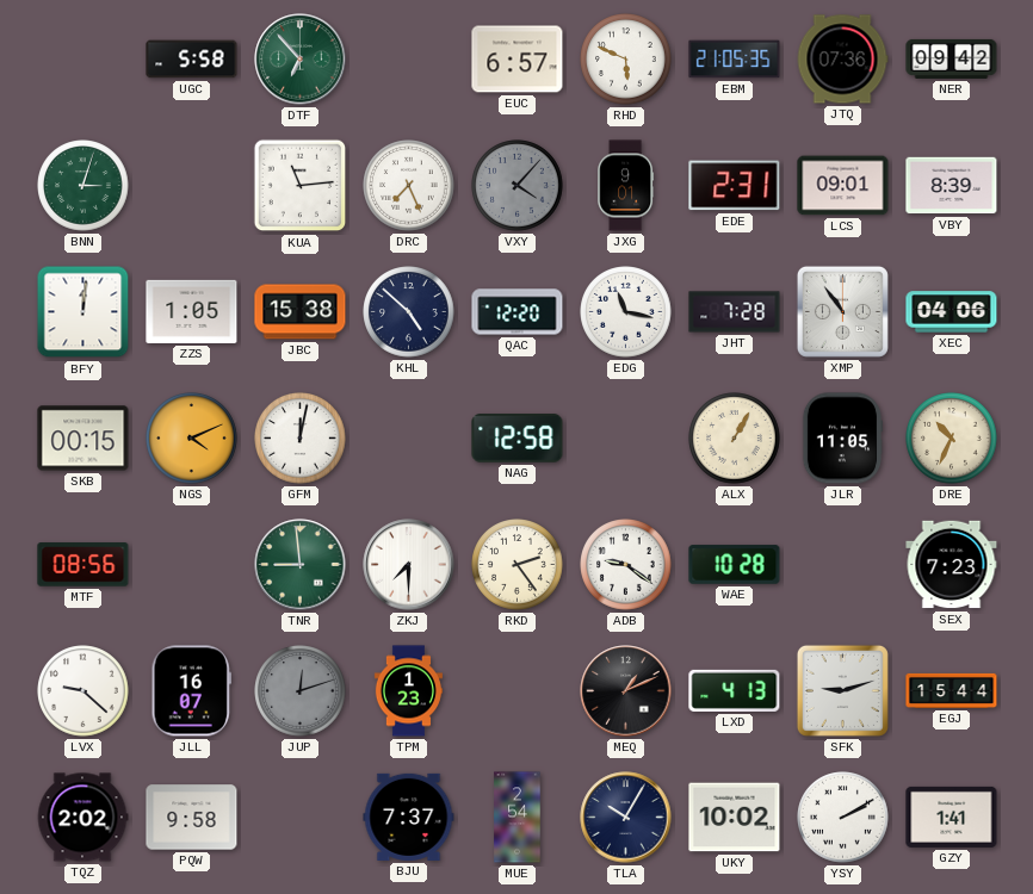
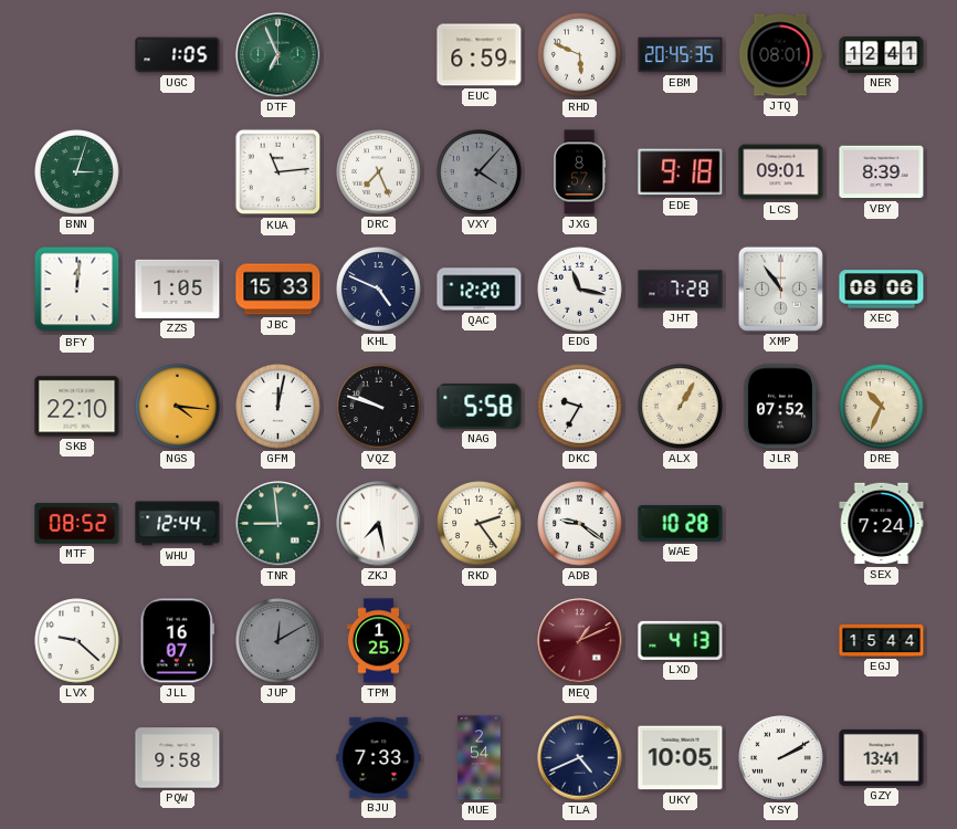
UGC: 5:58 -> 1:05
DTF: 6:53 -> 6:56
EUC: 6:57 -> 6:59
EBM: 21:05 -> 20:45
JTQ: 07:36 -> 08:01
NER: 09:42 -> 12:41
JXG: 9:01 -> 8:57
EDE: 2:31 -> 9:18
JBC: 15:38 -> 15:33
KHL: 4:52 -> 4:49
XEC: 04:06 -> 08:06
SKB: 00:15 -> 22:10
NGS: 4:11 -> 4:16
VQZ: none -> 9:48
NAG: 12:58 -> 5:58
DKC: none -> 9:35
JLR: 11:05 -> 07:52
MTF: 08:56 -> 08:52
WHU: none -> 12:44
ZKJ: 7:30 -> 7:28
SEX: 7:23 -> 7:24
JUP: 12:12 -> 12:10
TPM: 1:23 -> 1:25
MEQ dial: black -> burgundy
SFK: 9:12 -> none
TQZ: 2:02 -> none
BJU: 7:37 -> 7:33
TLA: 10:05 -> 4:41
UKY: 10:02 -> 10:05
GZY: 1:41 -> 13:41
